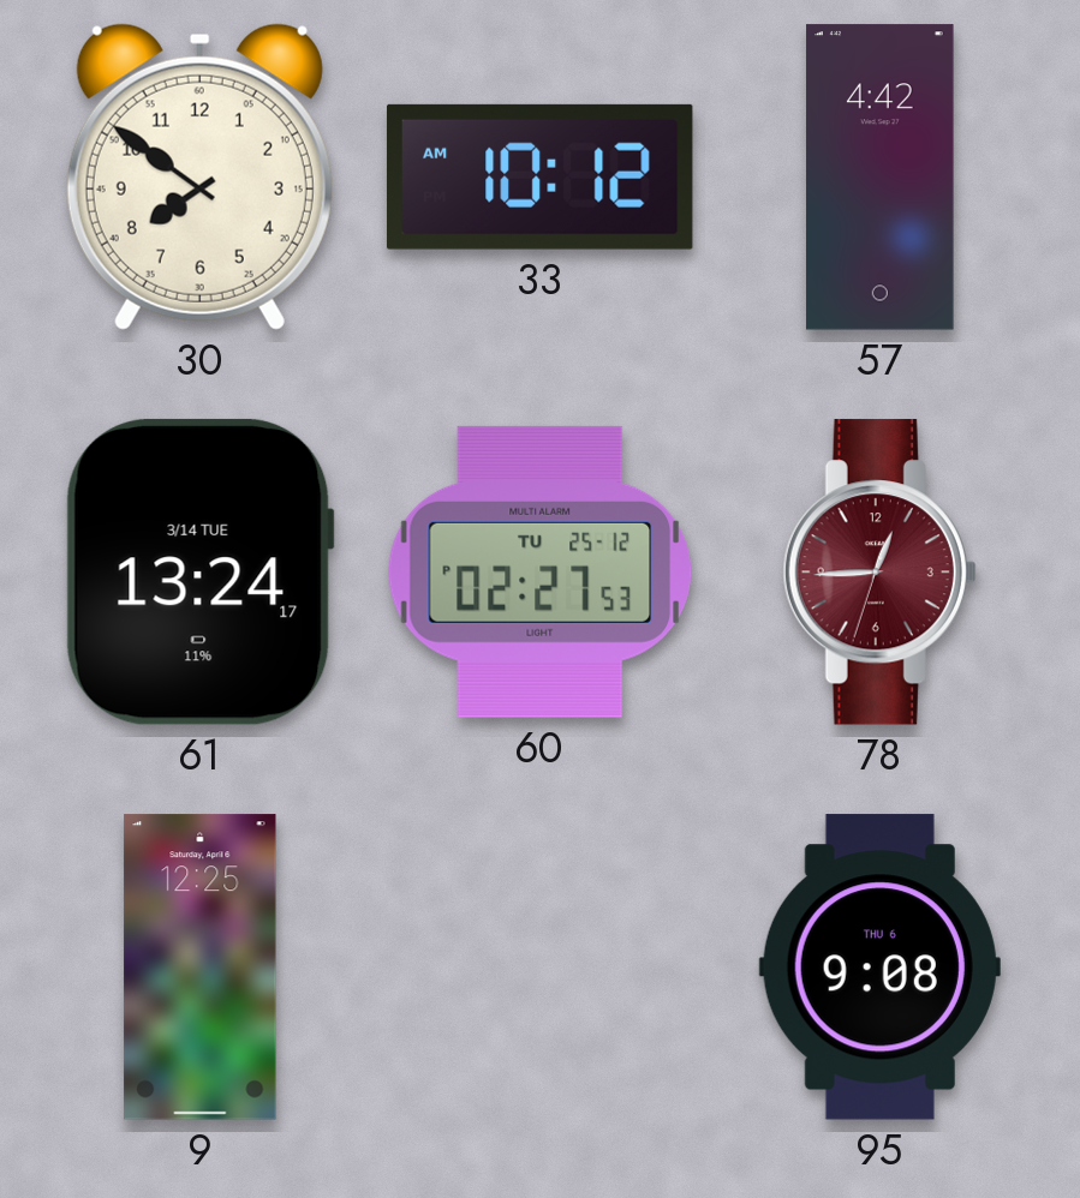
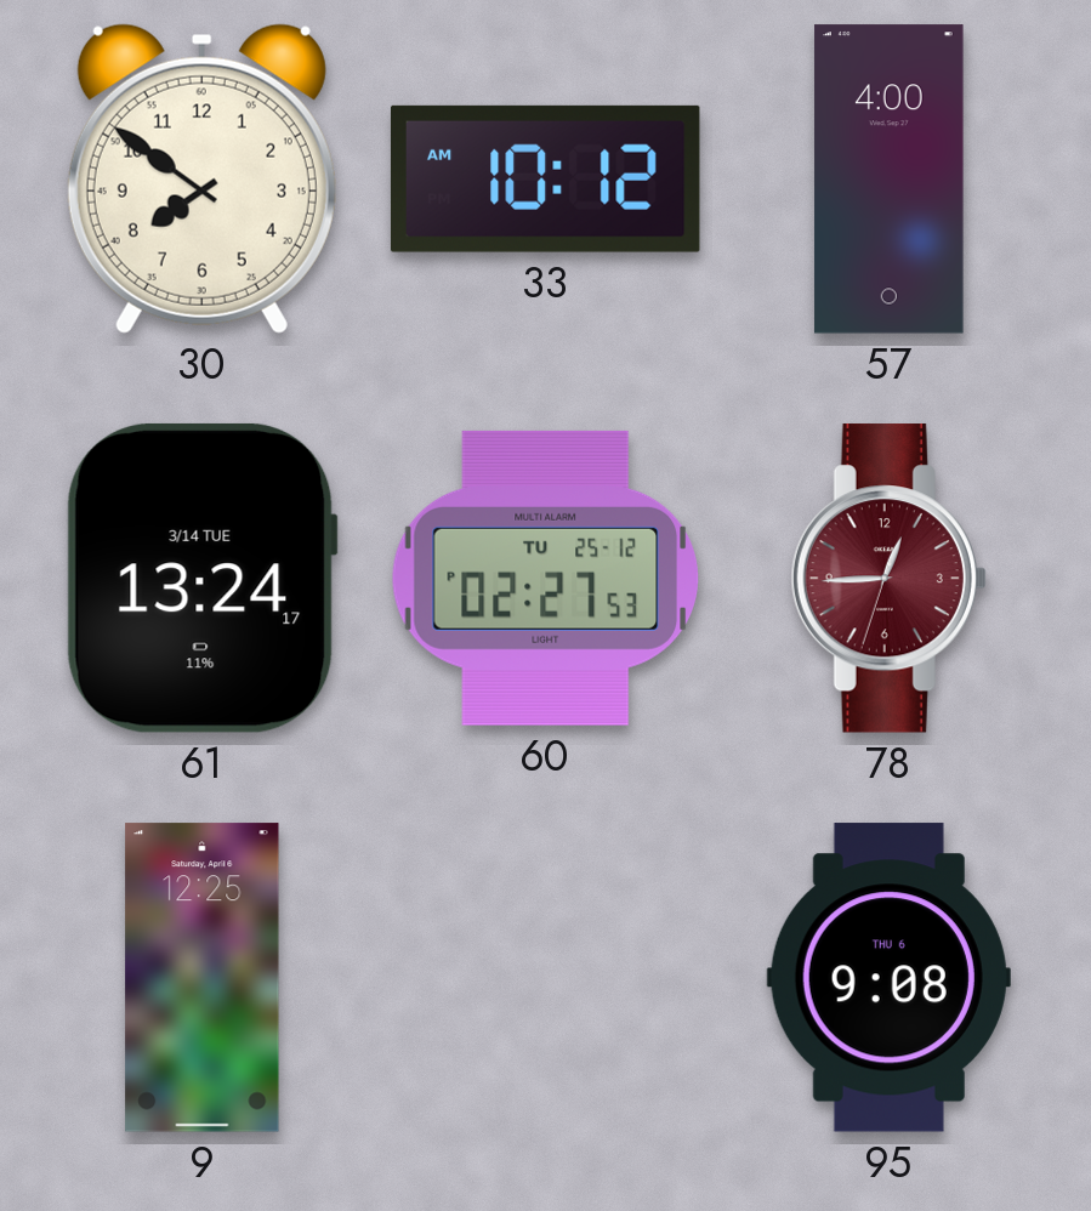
57: 4:42 -> 4:00
